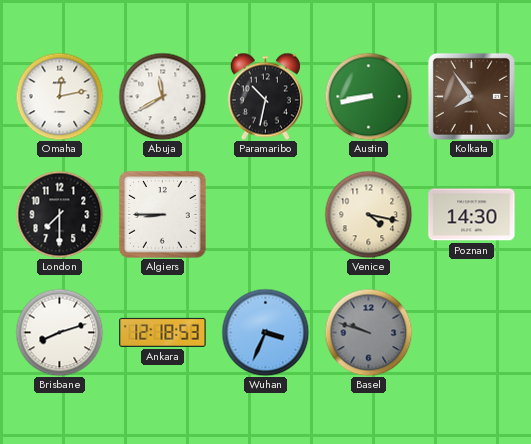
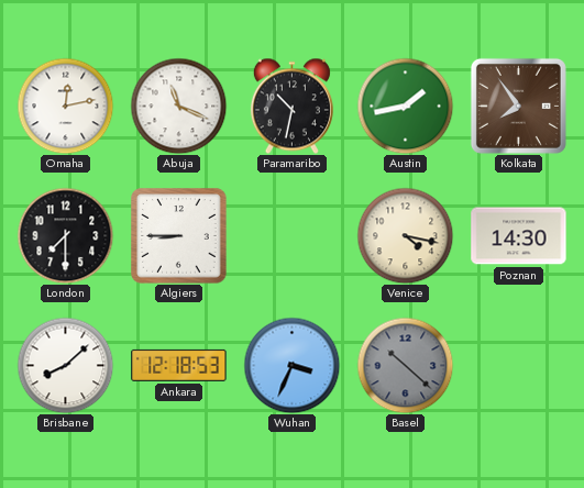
Abuja: 11:40 -> 11:19
Austin: 8:43 -> 1:43
Brisbane: 8:12 -> 8:08
Basel: 9:48 -> 10:22
